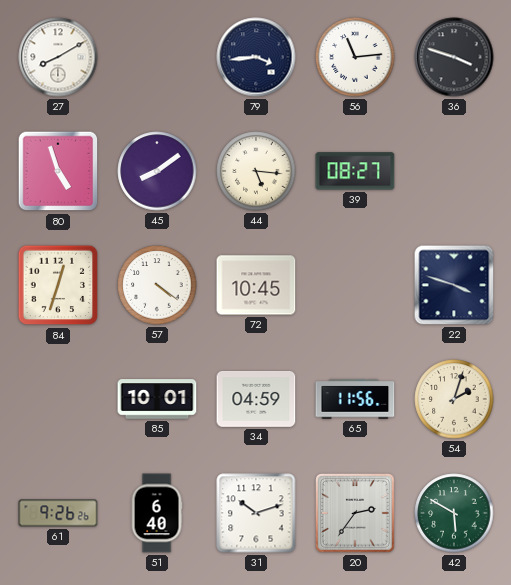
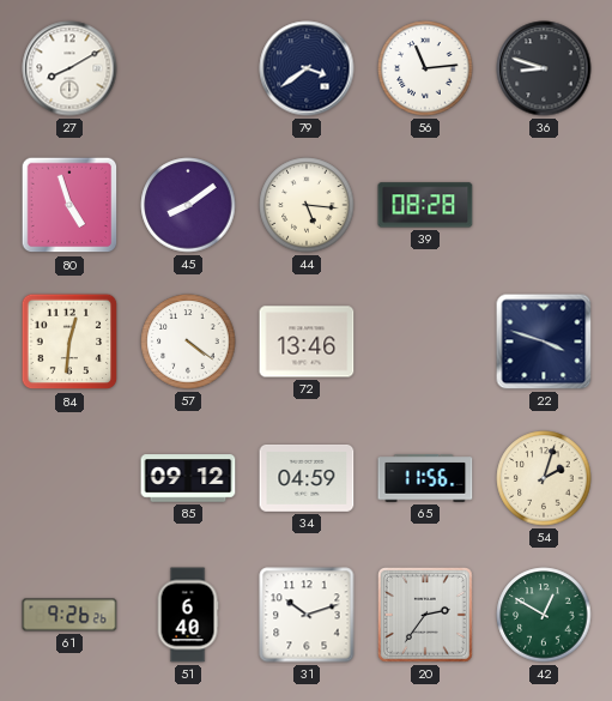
79: 3:44 -> 3:39
36: 3:48 -> 8:48
39: 08:27 -> 08:28
84: 12:33 -> 12:31
72: 10:45 -> 13:46
85: 10:01 -> 09:12
42: 5:50 -> 12:50
